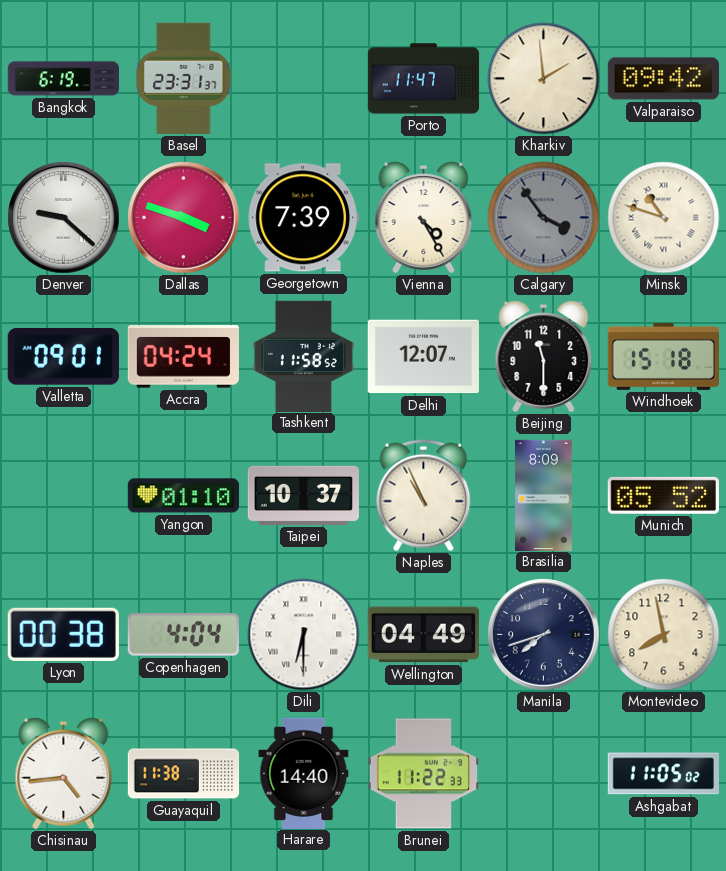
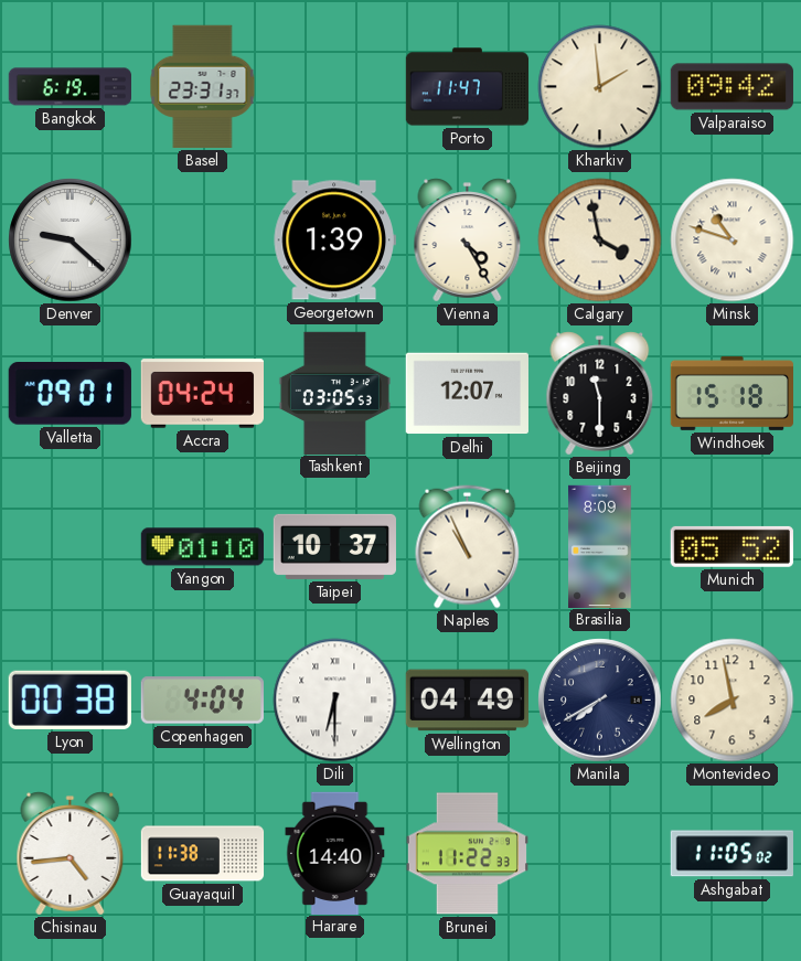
Dallas: 3:48 -> none
Georgetown: 7:39 -> 1:39
Calgary: 3:54 -> 3:58
Calgary dial: grey -> cream
Tashkent: 11:58 -> 03:05
Manila: 7:42 -> 7:40
